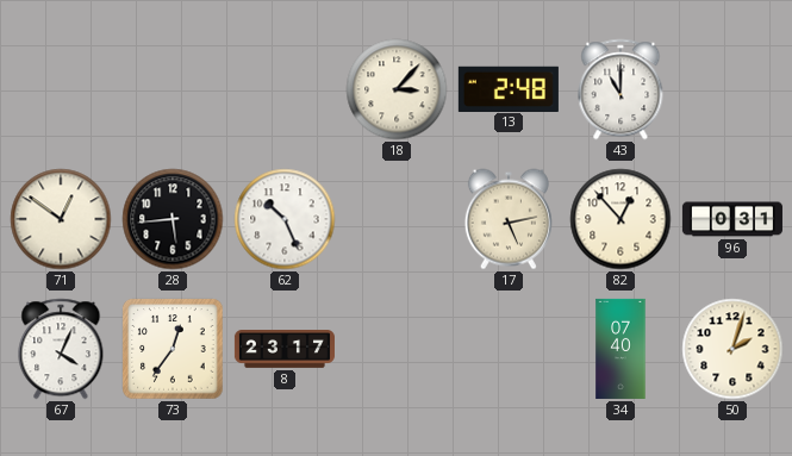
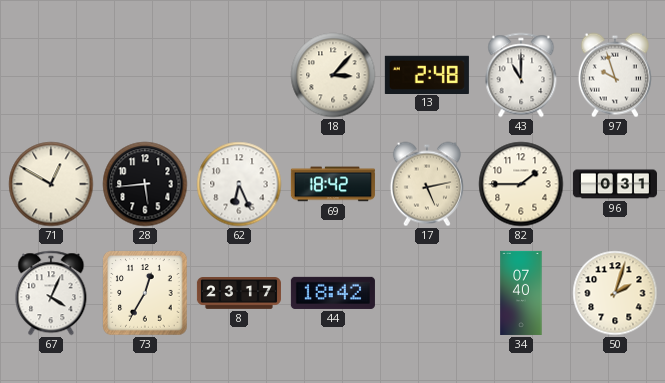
97: none -> 9:57
71: 12:51 -> 12:50
62: 10:26 -> 6:26
69: none -> 18:42
82: 12:53 -> 1:45
73: 12:36 -> 12:35
44: none -> 18:42
